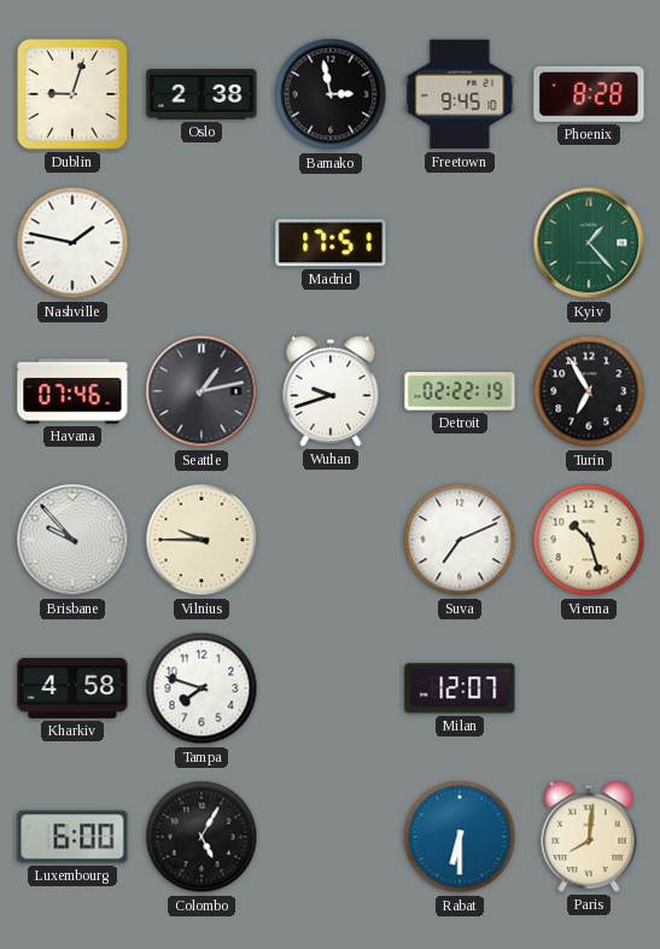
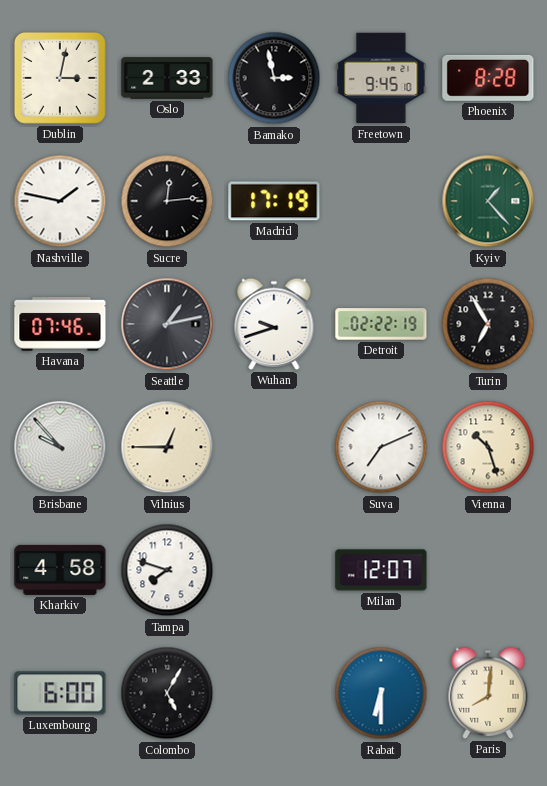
Dublin: 9:03 -> 3:02
Oslo: 2:38 -> 2:33
Sucre: none -> 12:14
Madrid: 17:51 -> 17:19
Vilnius: 9:45 -> 12:45
